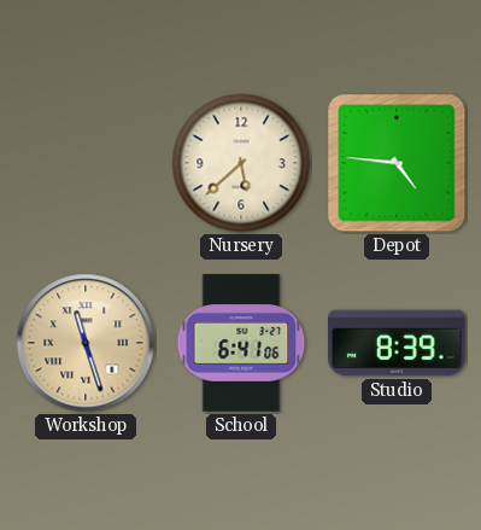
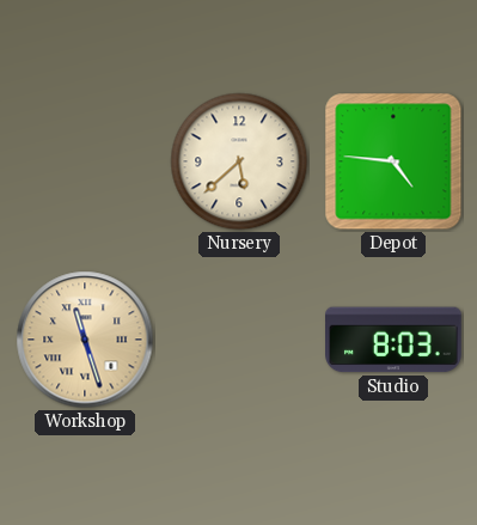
School: 6:41 -> none
Studio: 8:39 -> 8:03
